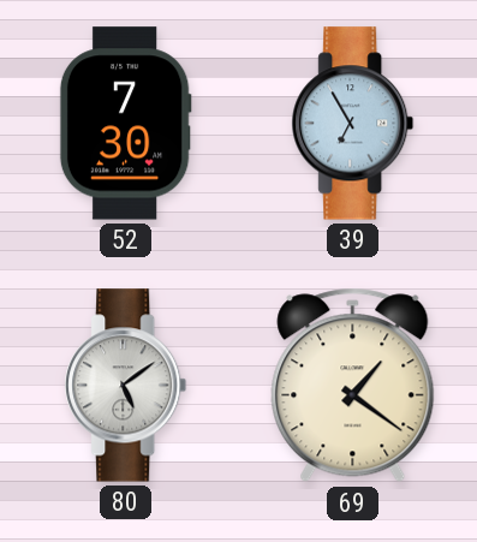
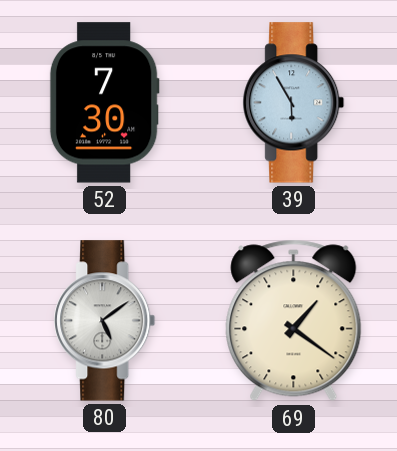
39: 6:55 -> 5:55
